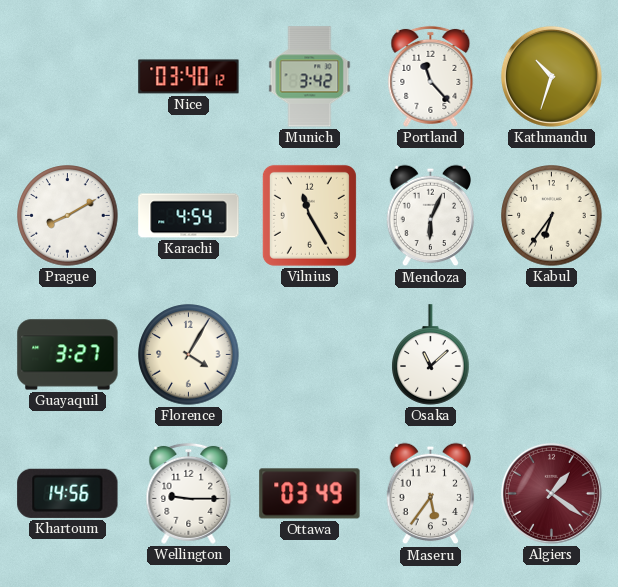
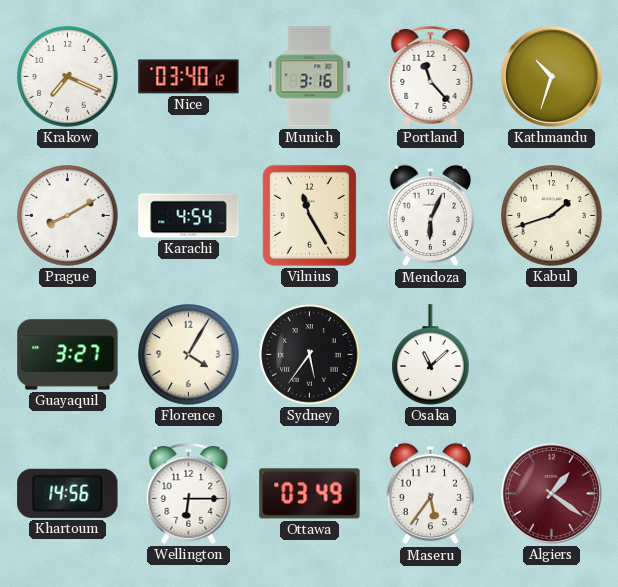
Krakow: none -> 7:19
Munich: 3:42 -> 3:16
Kabul: 6:36 -> 1:42
Sydney: none -> 5:36
Wellington: 9:15 -> 6:15
